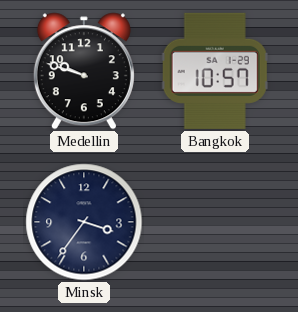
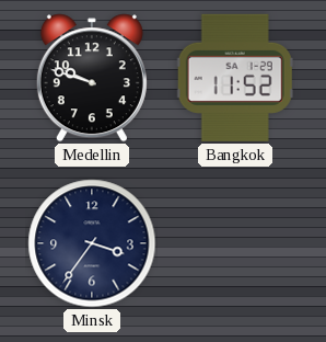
Bangkok: 10:57 -> 11:52
